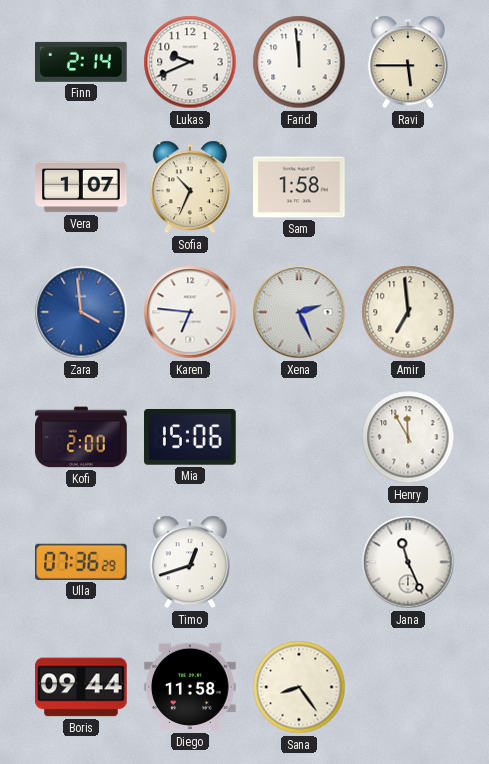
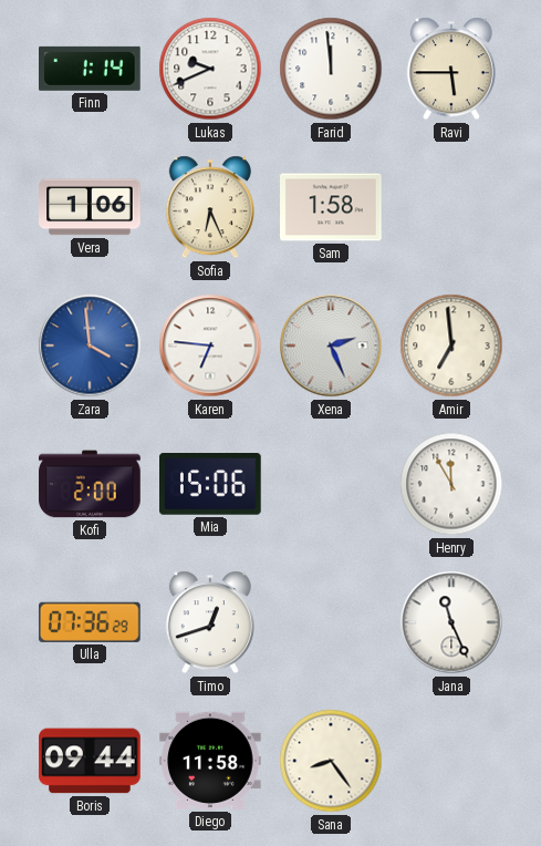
Finn: 2:14 -> 1:14
Vera: 1:07 -> 1:06
Sofia: 10:34 -> 6:26
